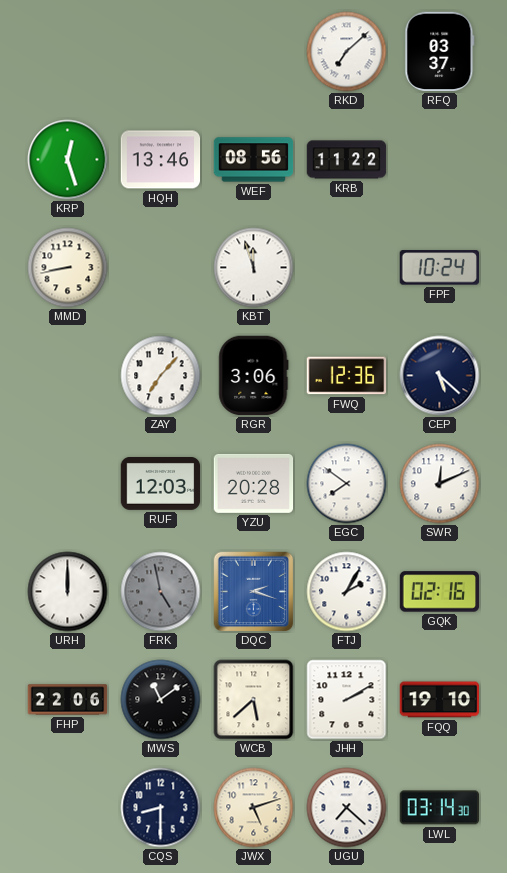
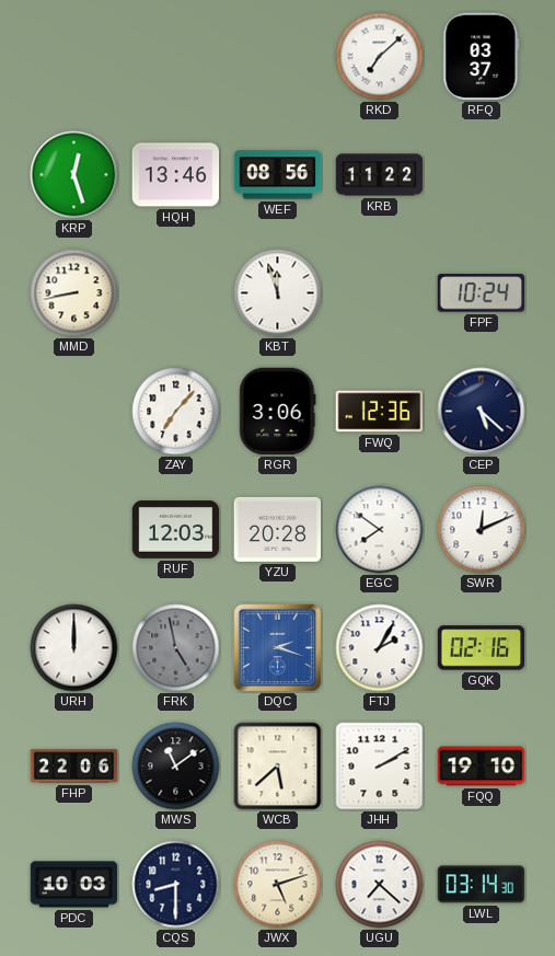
PDC: none -> 10:03
